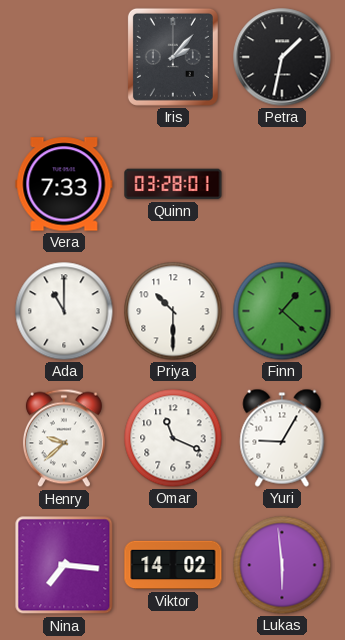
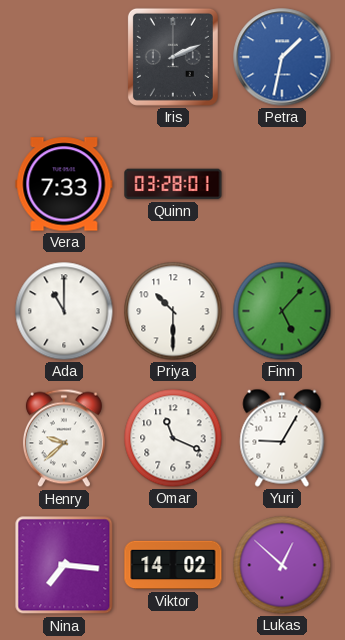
Iris: 2:07 -> 2:11
Petra dial: black -> blue
Finn: 1:22 -> 5:07
Lukas: 5:59 -> 12:52
